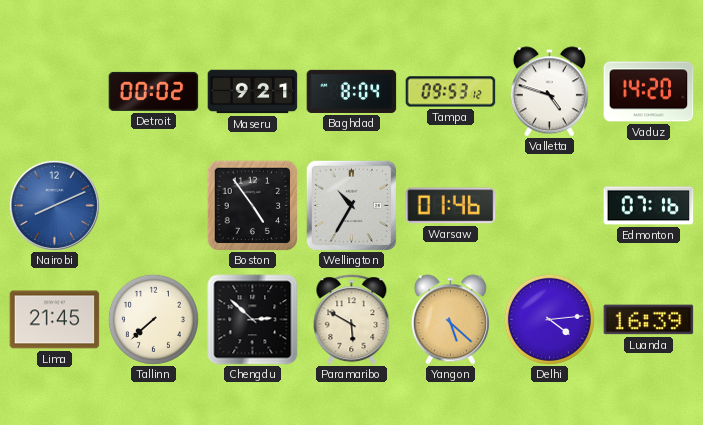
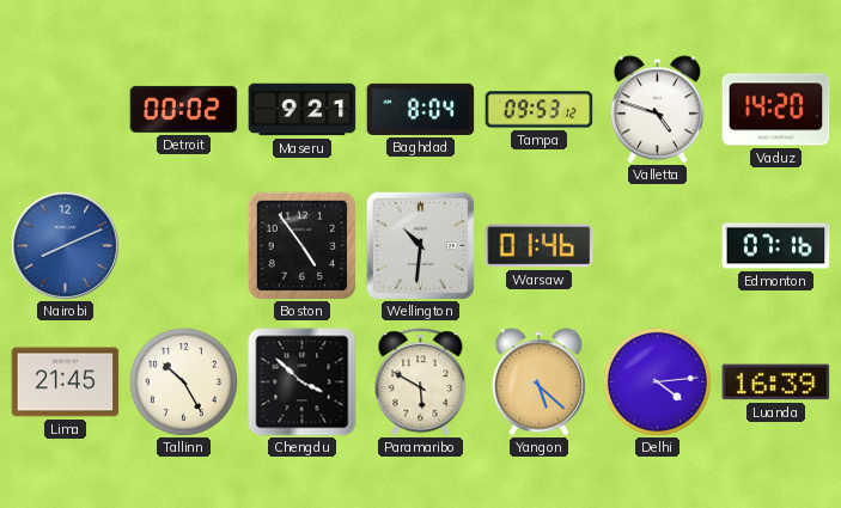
Wellington: 10:35 -> 10:31
Tallinn: 7:38 -> 10:25
Chengdu: 2:52 -> 3:52
